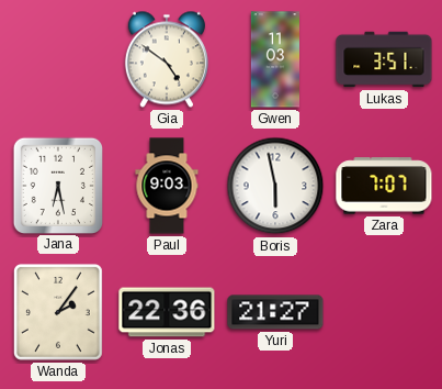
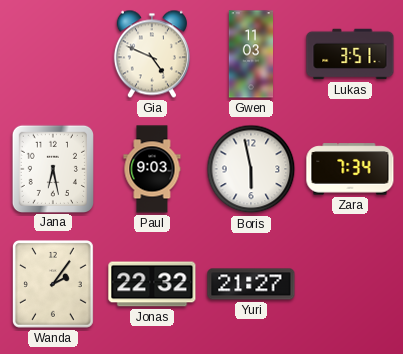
Gia: 4:51 -> 4:49
Zara: 7:07 -> 7:34
Jonas: 22:36 -> 22:32
